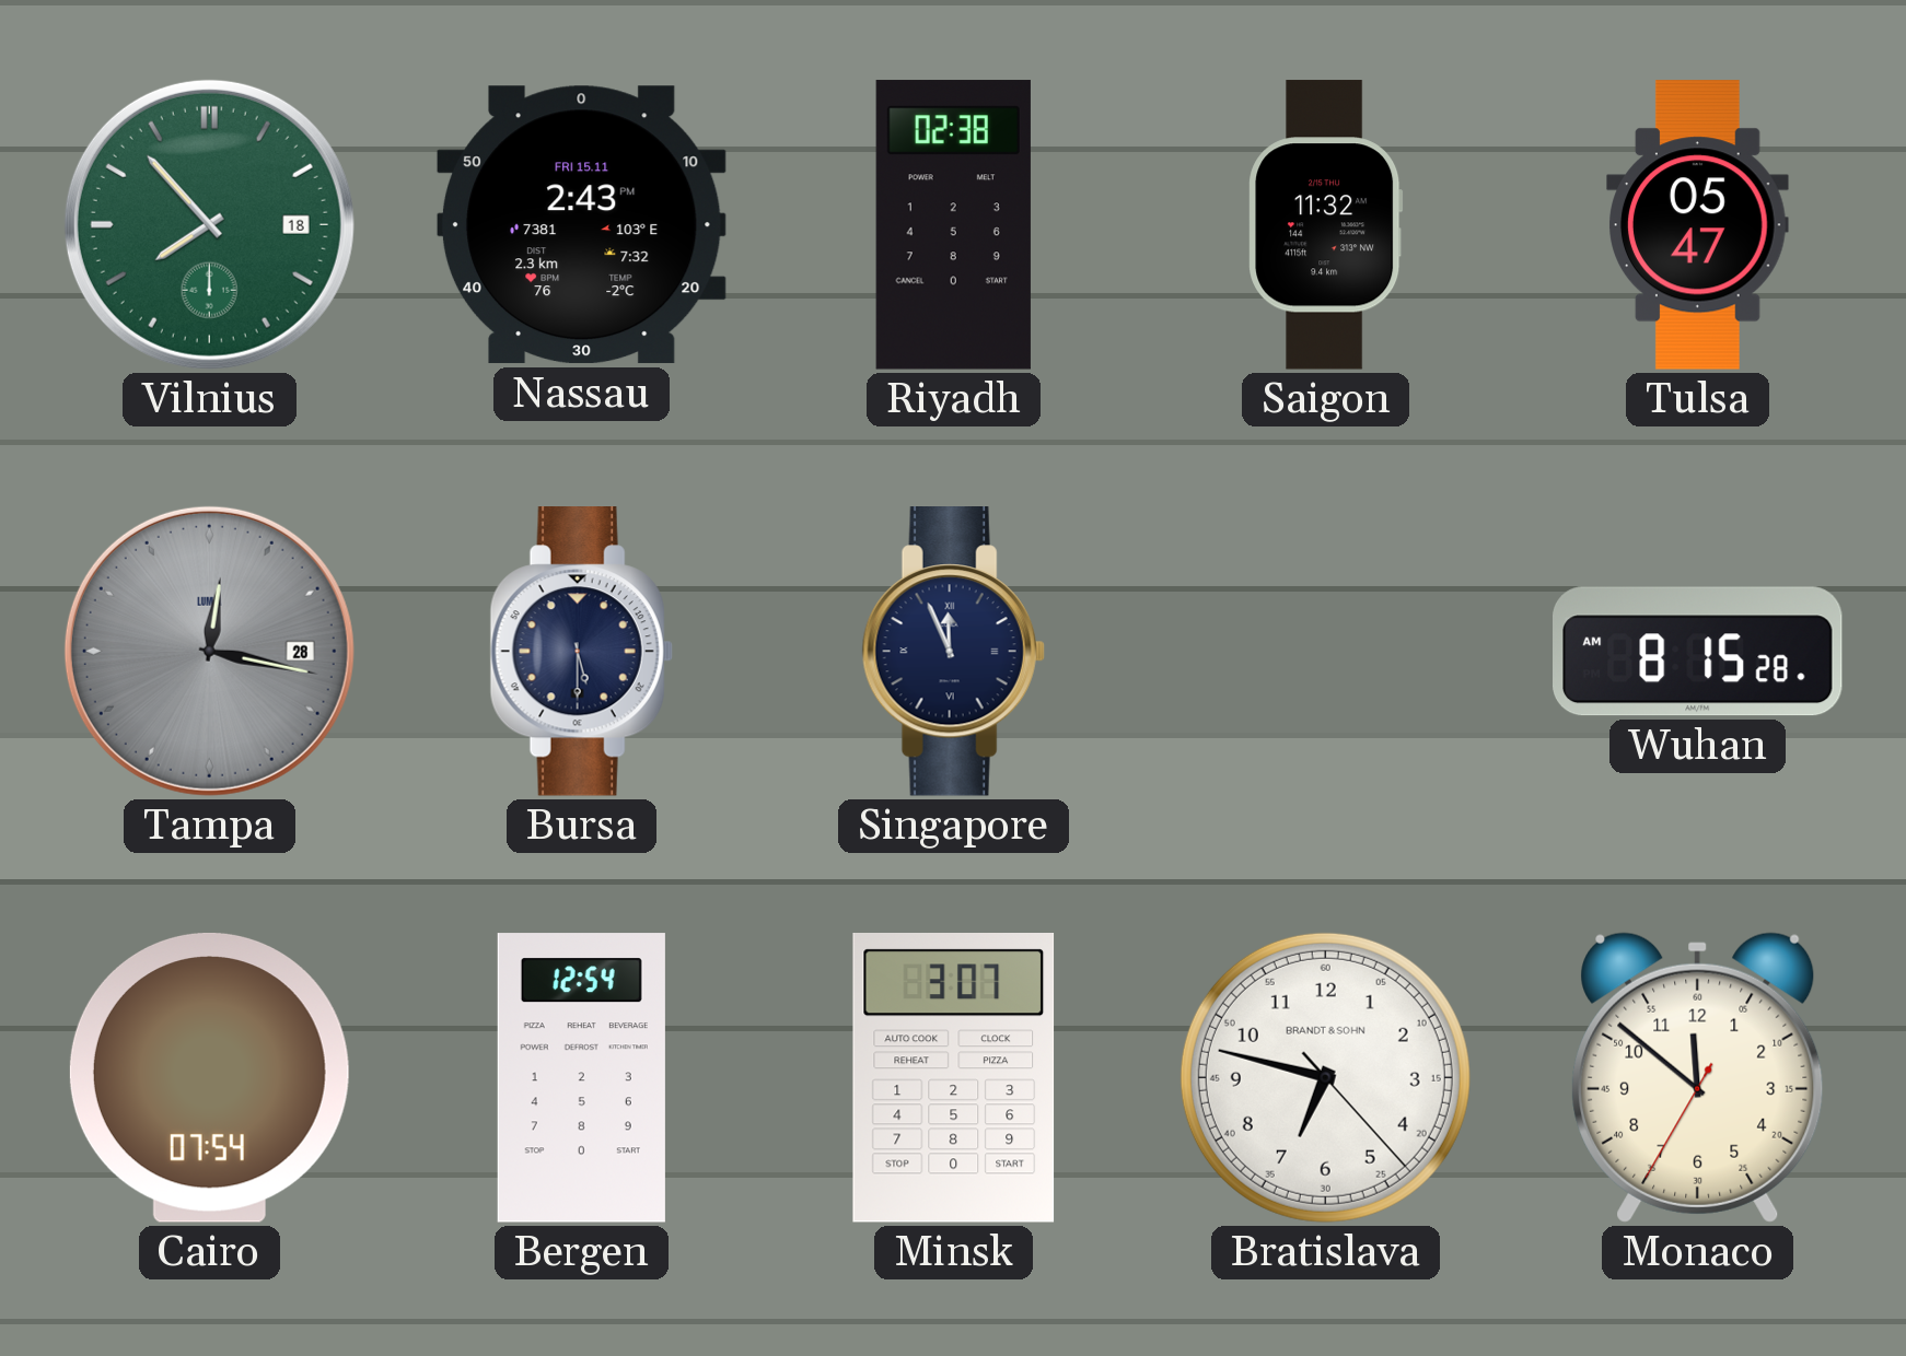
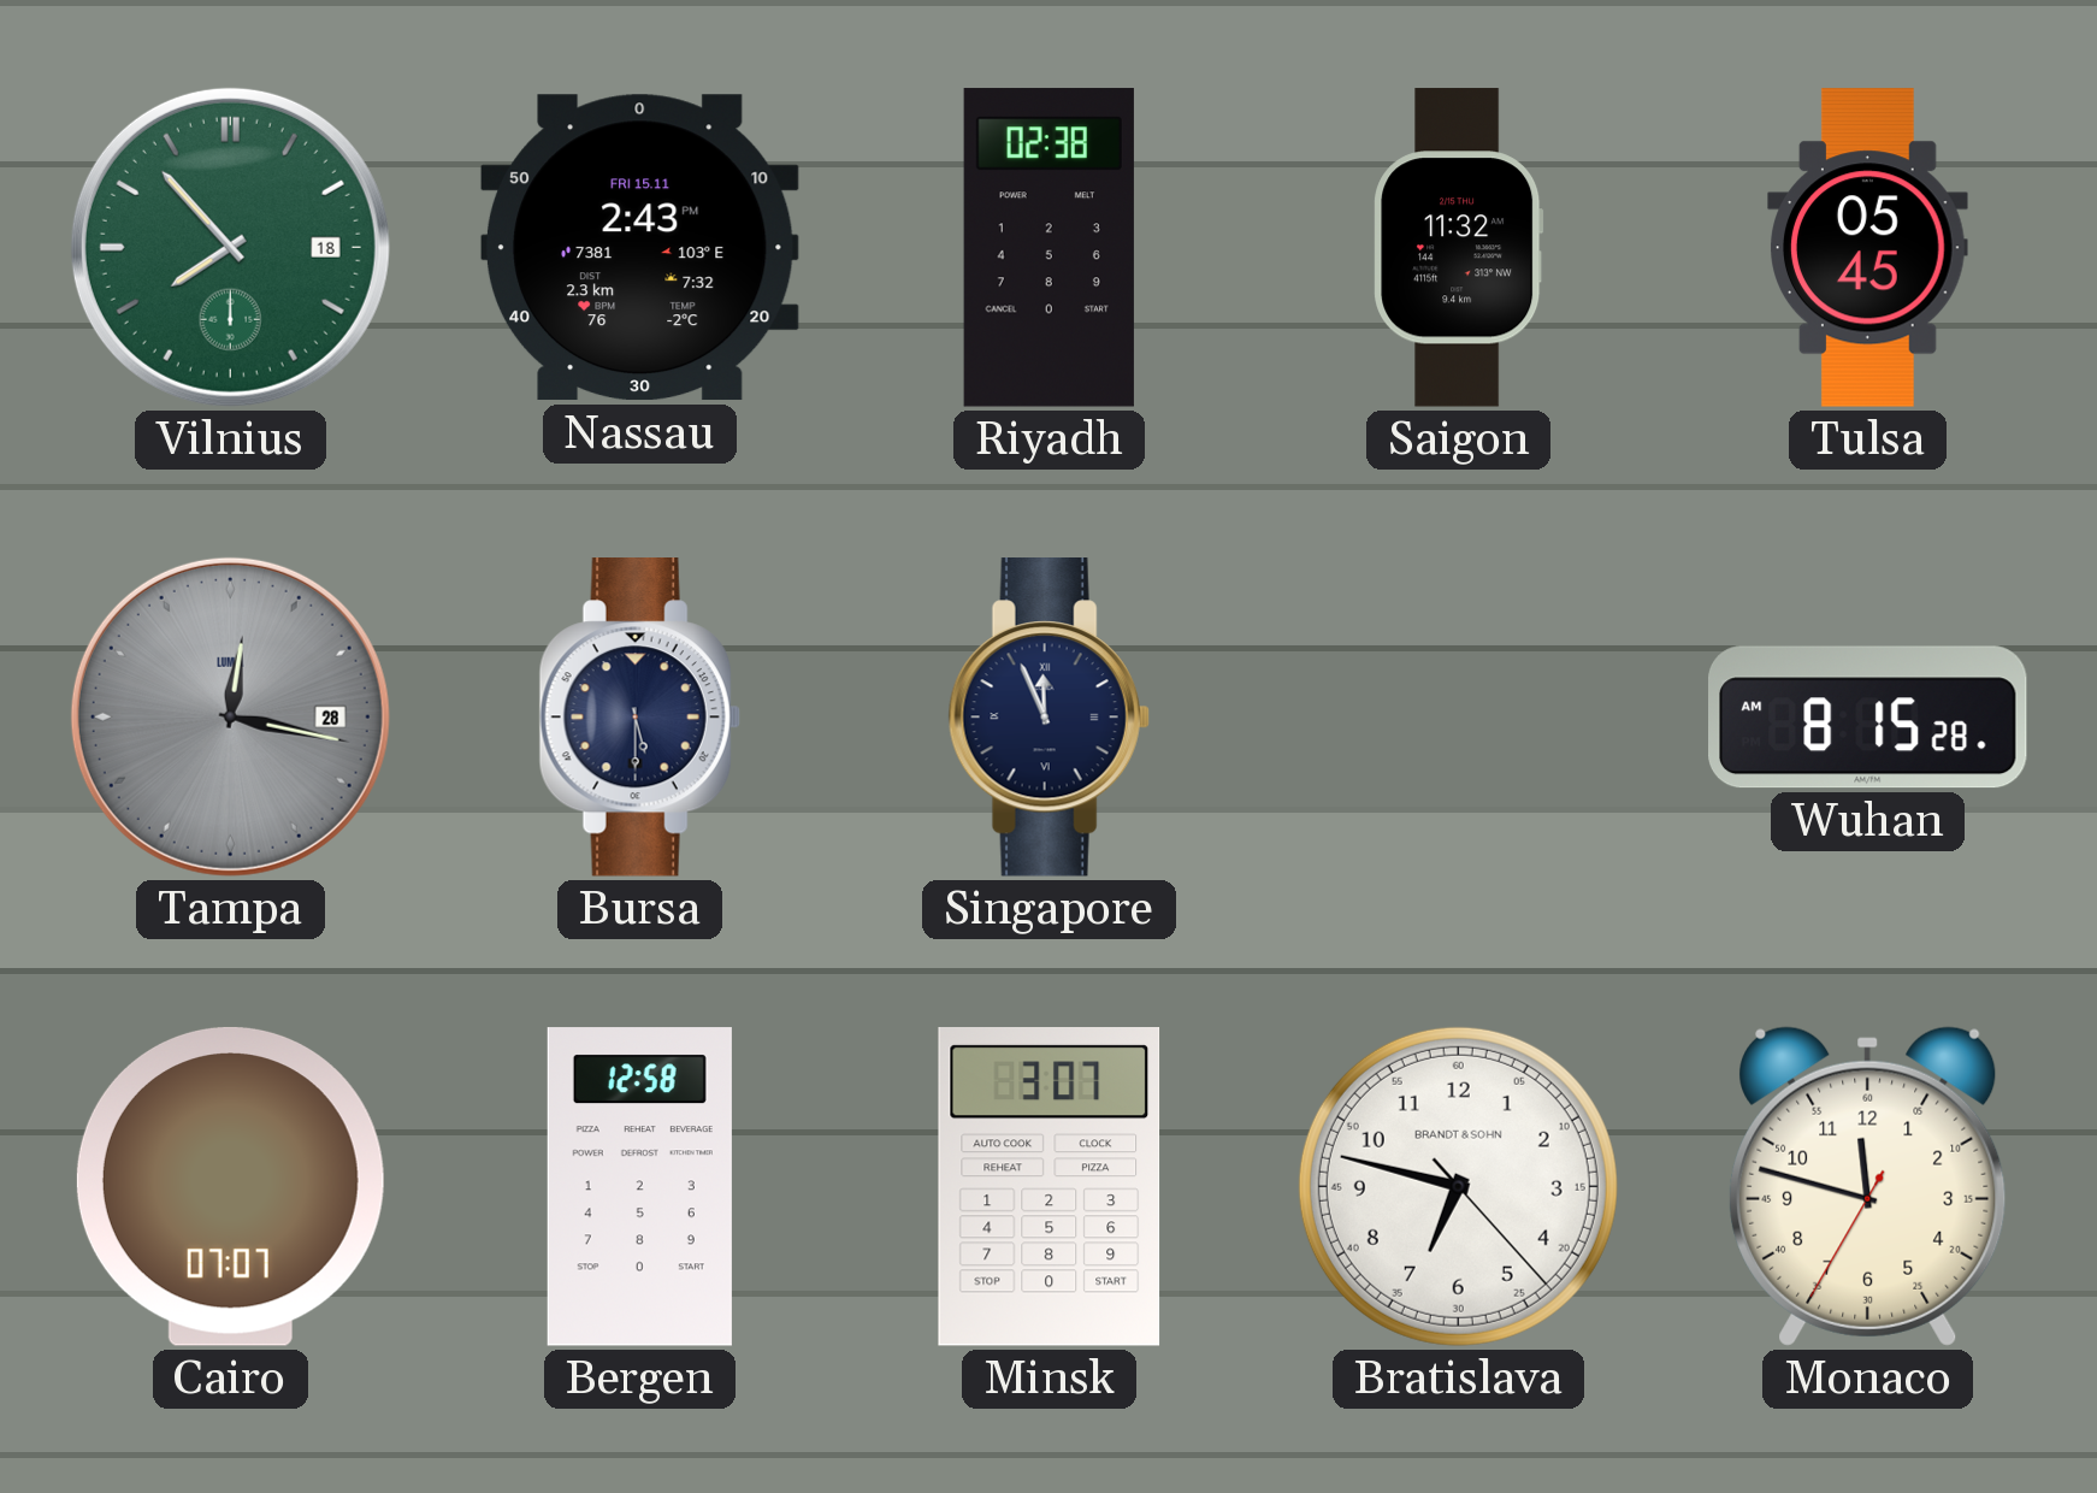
Tulsa: 05:47 -> 05:45
Cairo: 07:54 -> 07:07
Bergen: 12:54 -> 12:58
Monaco: 11:51 -> 11:47
